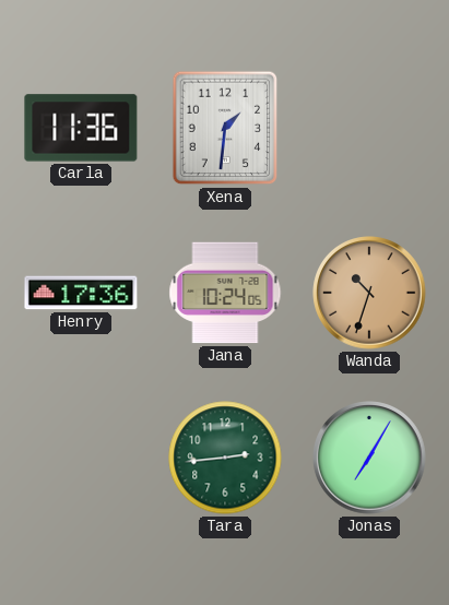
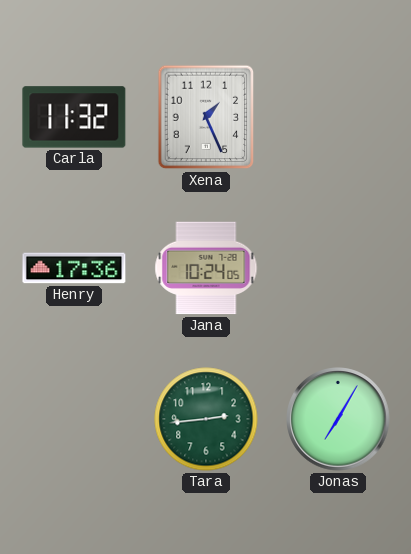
Carla: 11:36 -> 11:32
Xena: 1:31 -> 1:26
Wanda: 10:33 -> none
